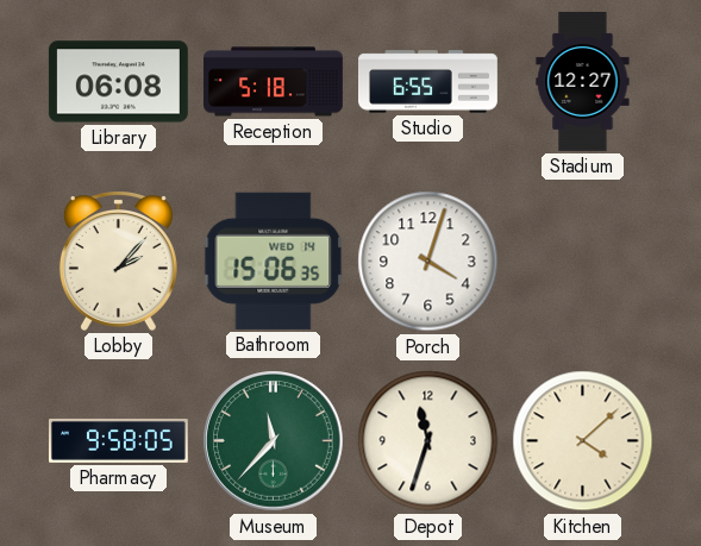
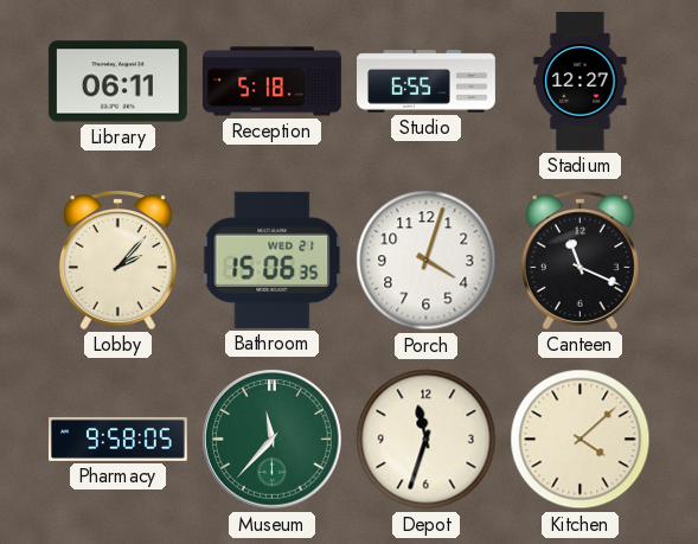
Library: 06:08 -> 06:11
Bathroom date: WED 14 -> WED 21
Canteen: none -> 11:19
